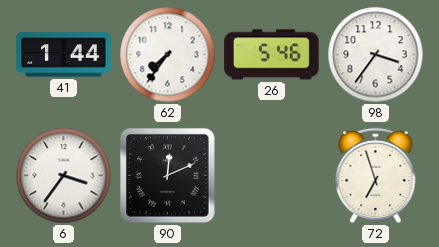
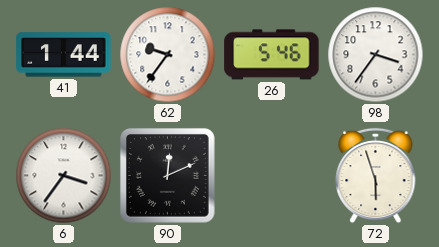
62: 7:36 -> 9:36
72: 6:57 -> 5:57
